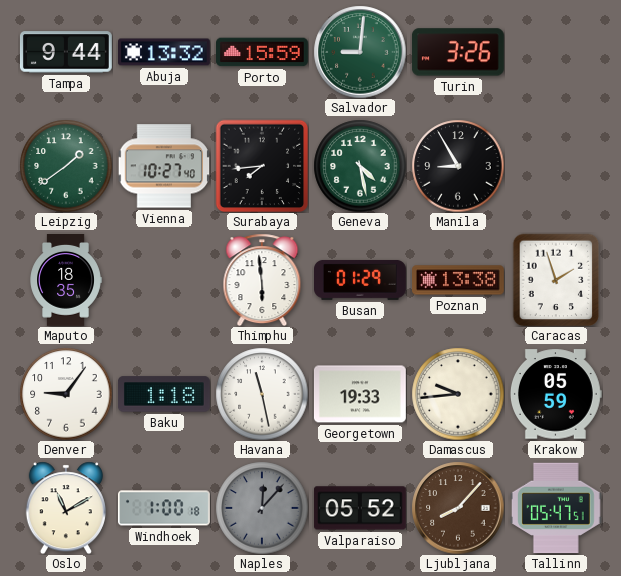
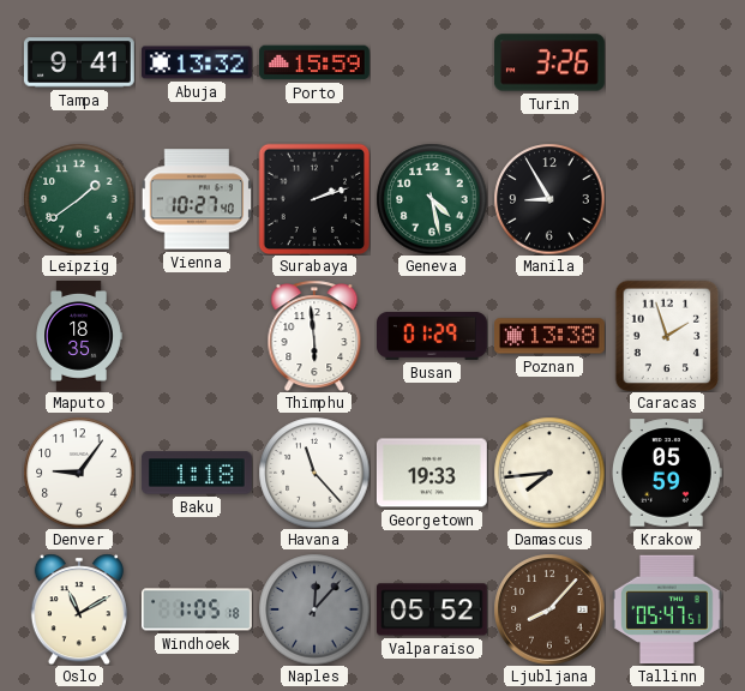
Tampa: 9:44 -> 9:41
Salvador: 9:01 -> none
Surabaya: 7:44 -> 2:12
Havana: 11:28 -> 11:23
Damascus: 9:44 -> 7:44
Windhoek: 1:00 -> 1:05
